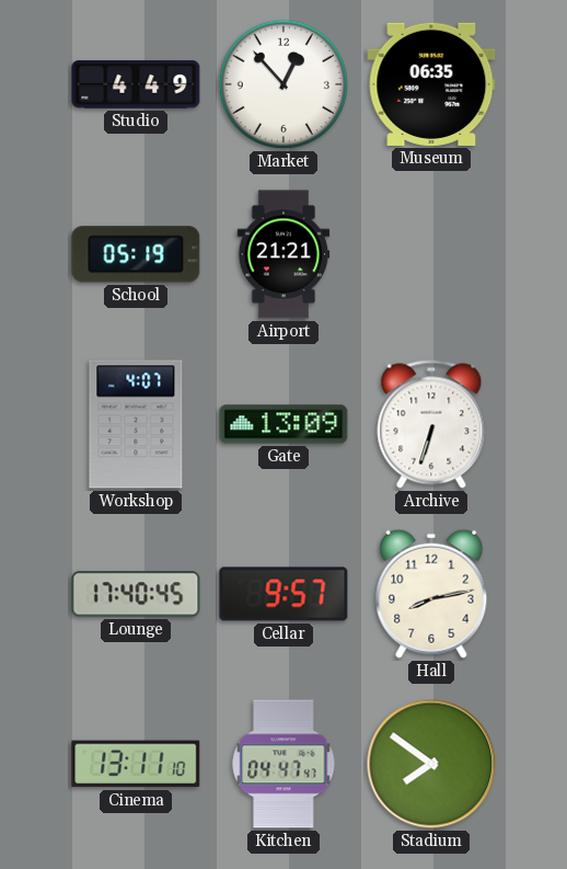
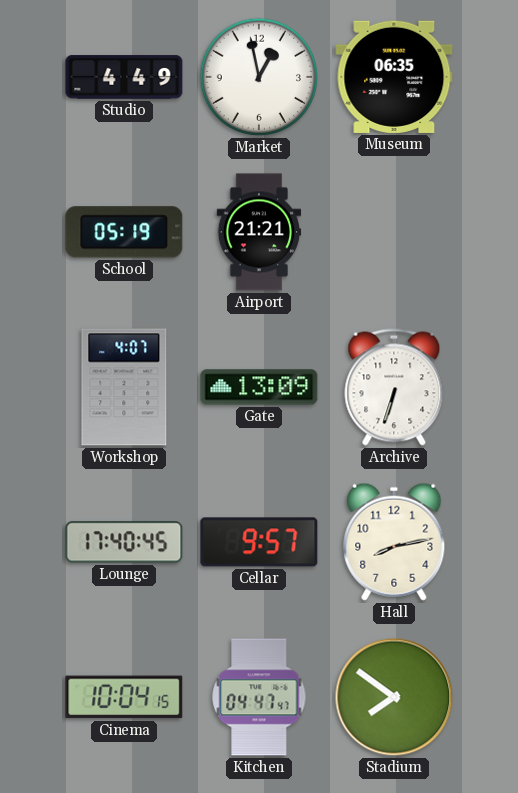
Market: 12:53 -> 12:58
Cinema: 13:11 -> 10:04
